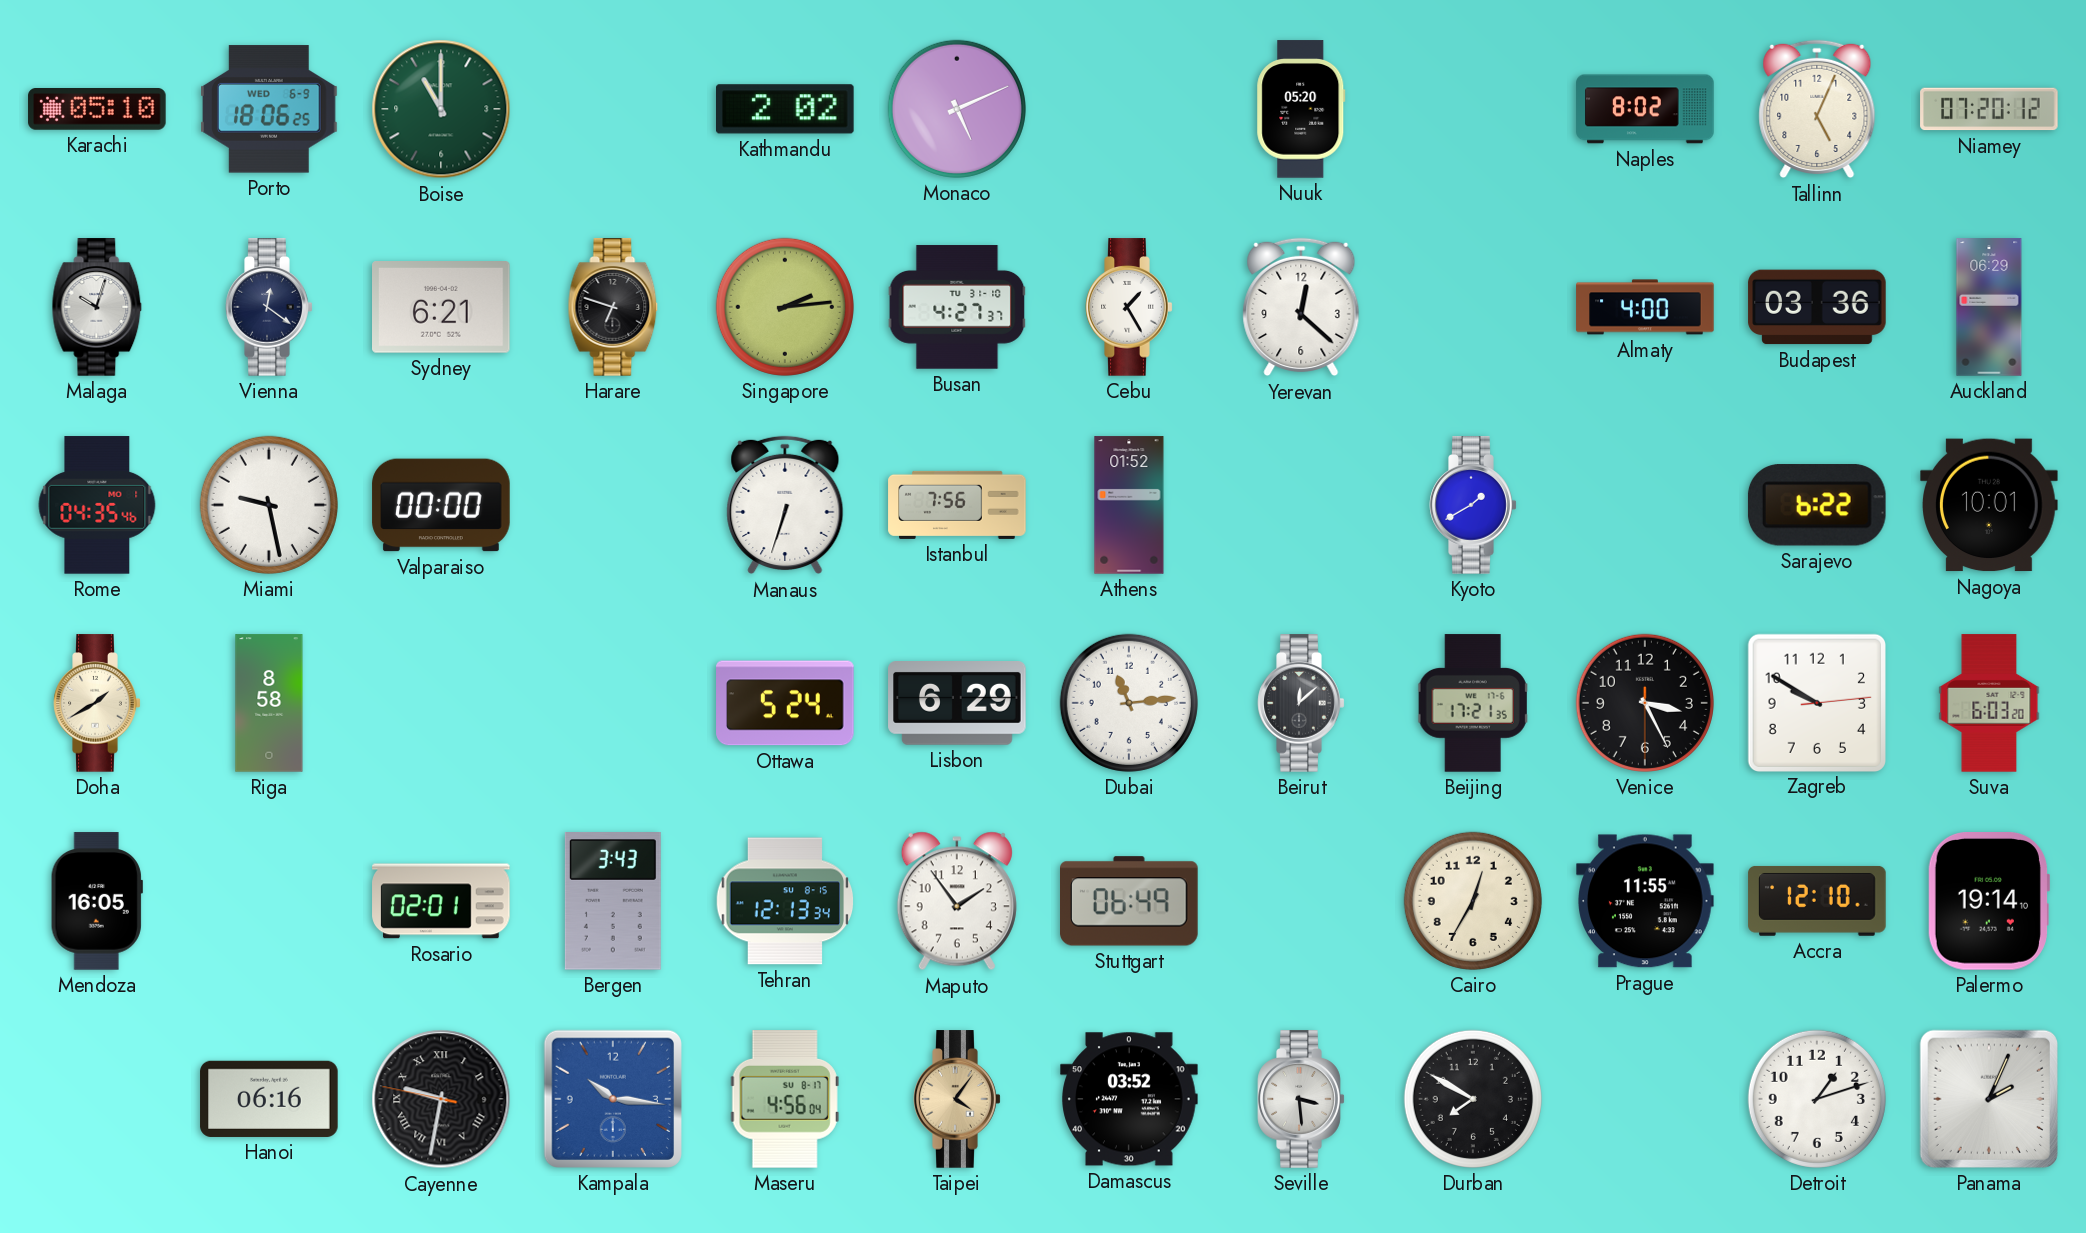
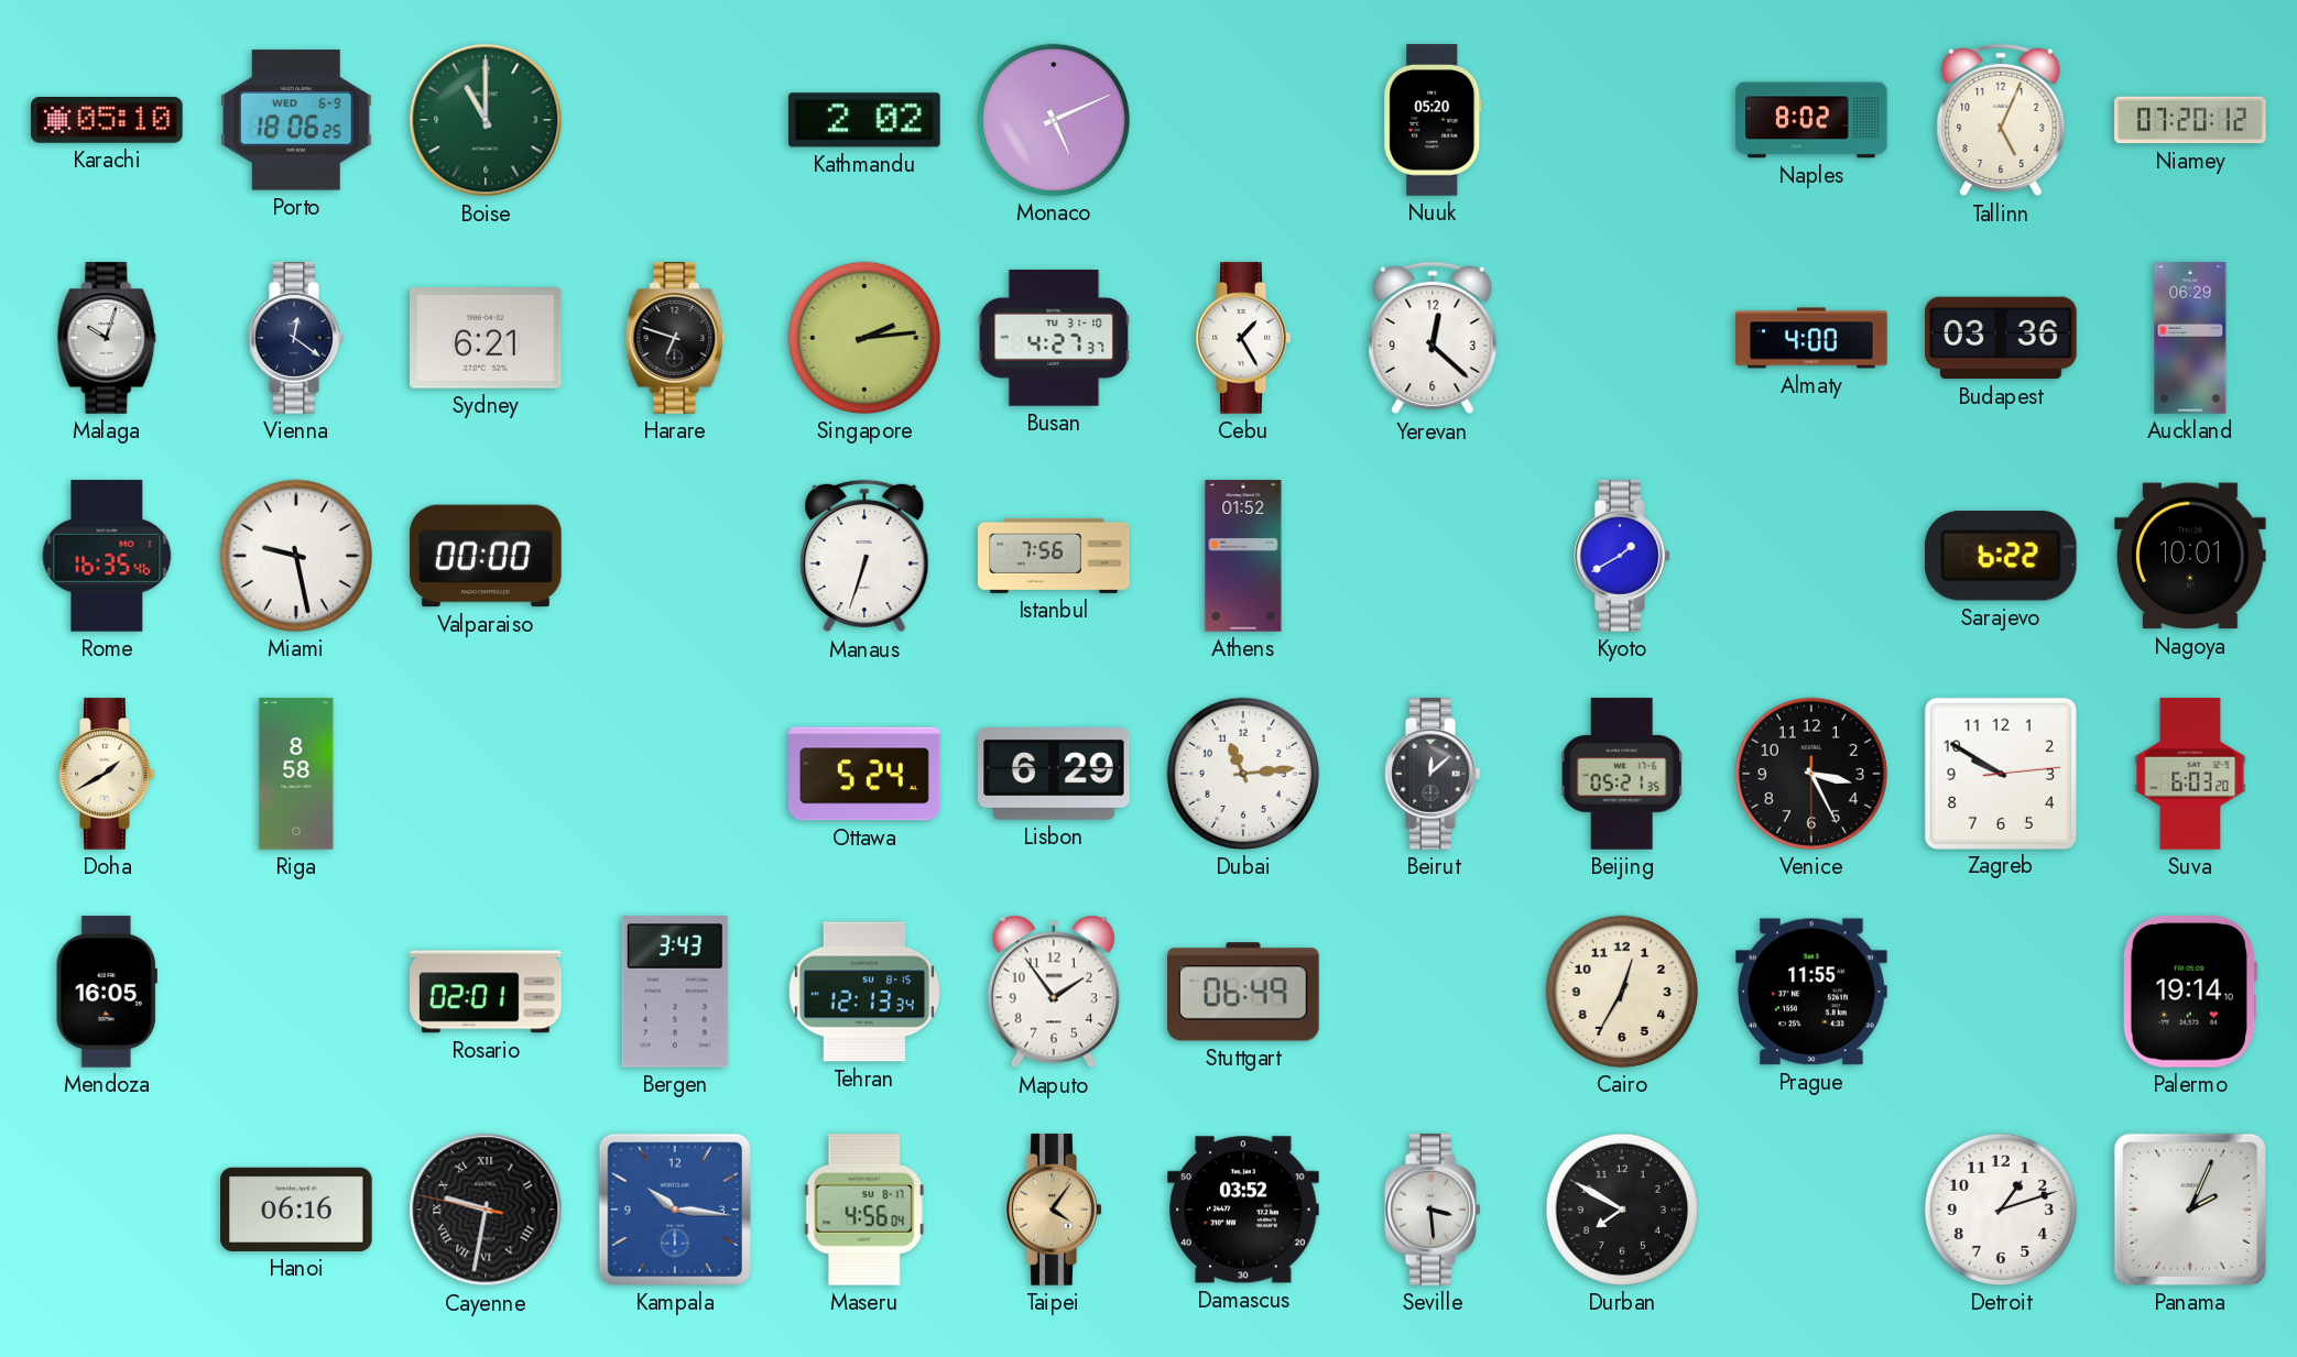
Rome: 04:35 -> 16:35
Beijing: 17:21 -> 05:21
Accra: 12:10 -> none
